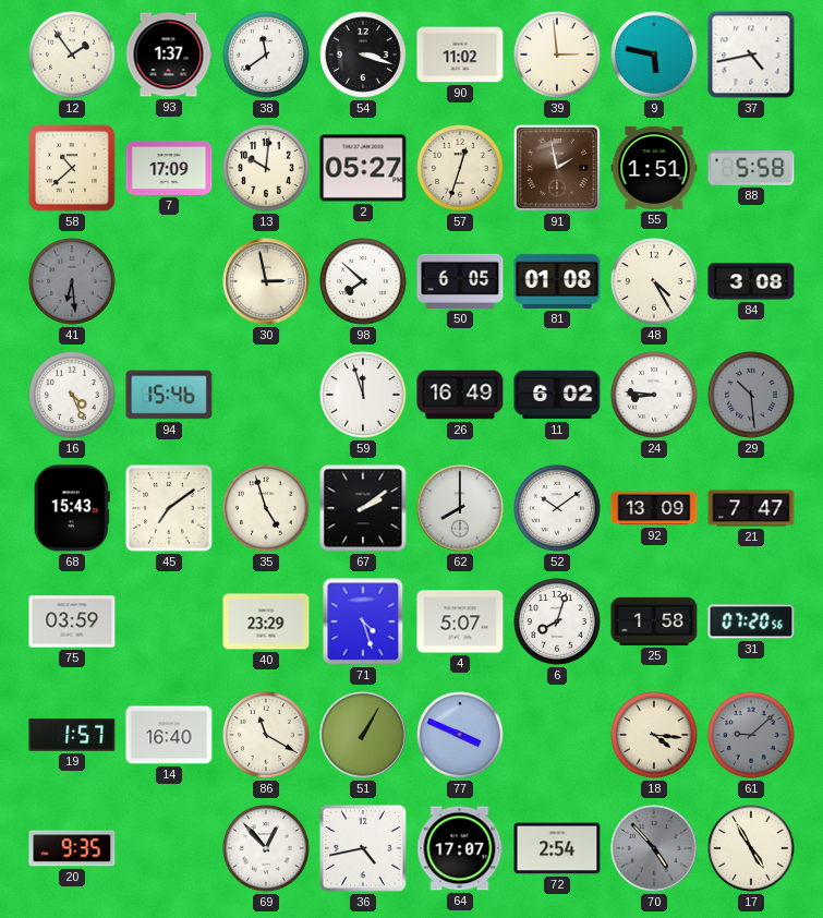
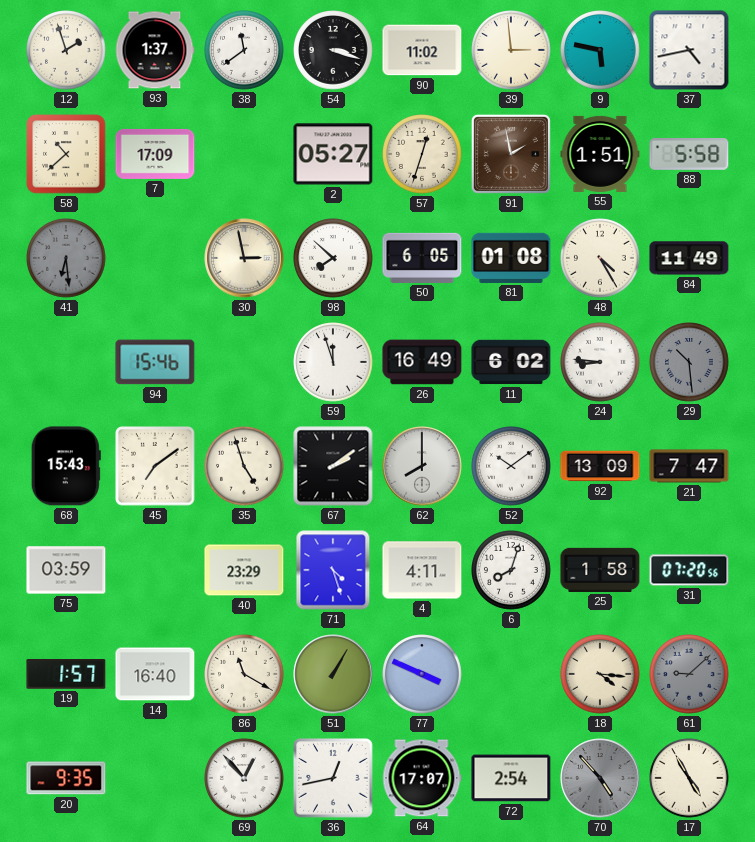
12: 1:54 -> 1:57
13: 10:01 -> none
84: 3:08 -> 11:49
16: 4:26 -> none
4: 5:07 -> 4:11
36: 4:43 -> 12:43
